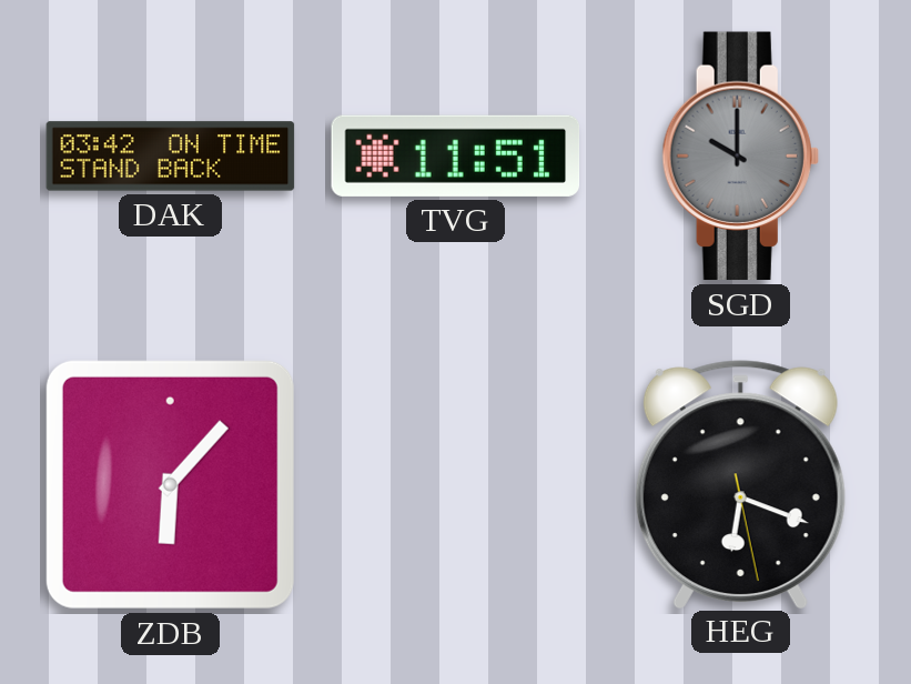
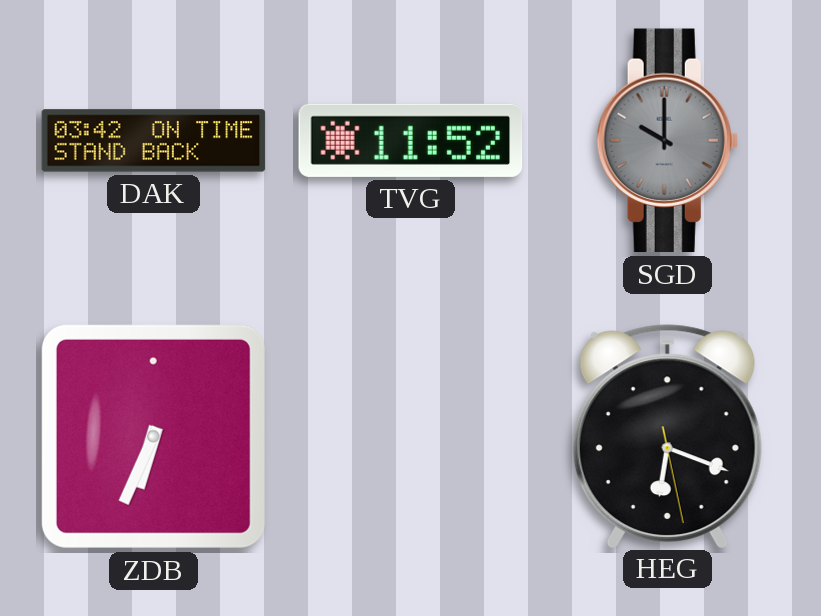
TVG: 11:51 -> 11:52
ZDB: 6:07 -> 6:34
